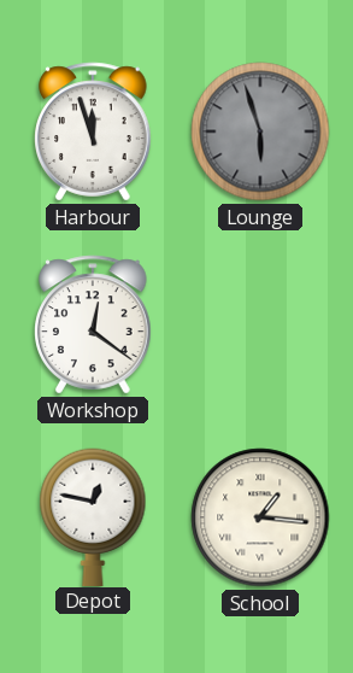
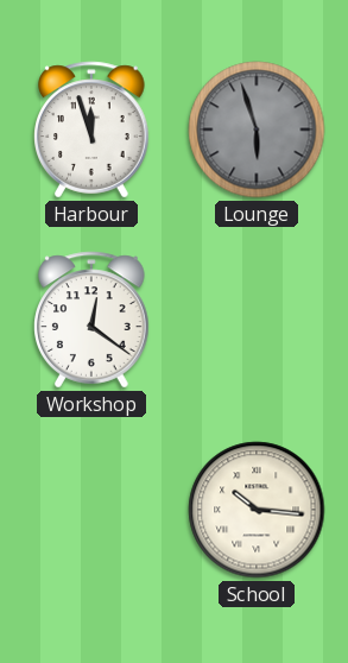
Depot: 12:47 -> none
School: 1:16 -> 10:16
